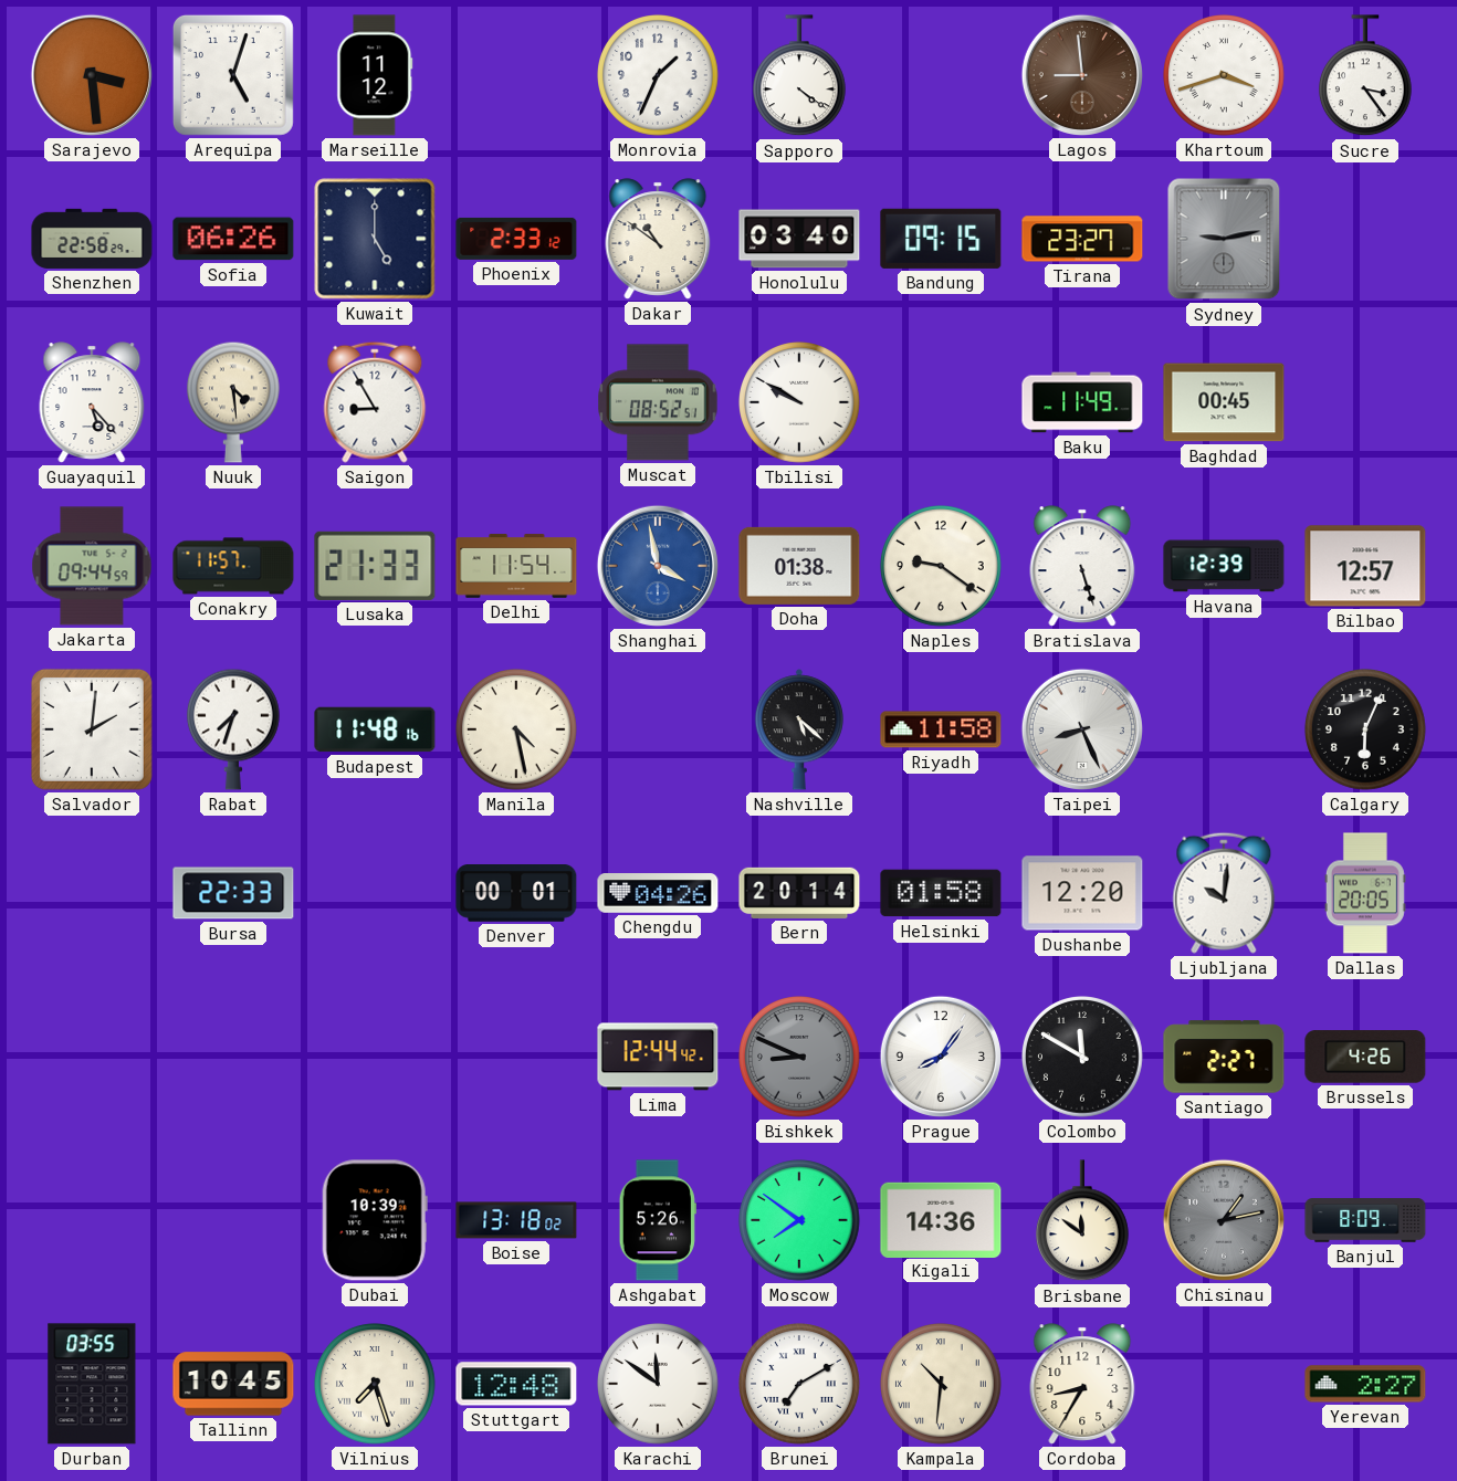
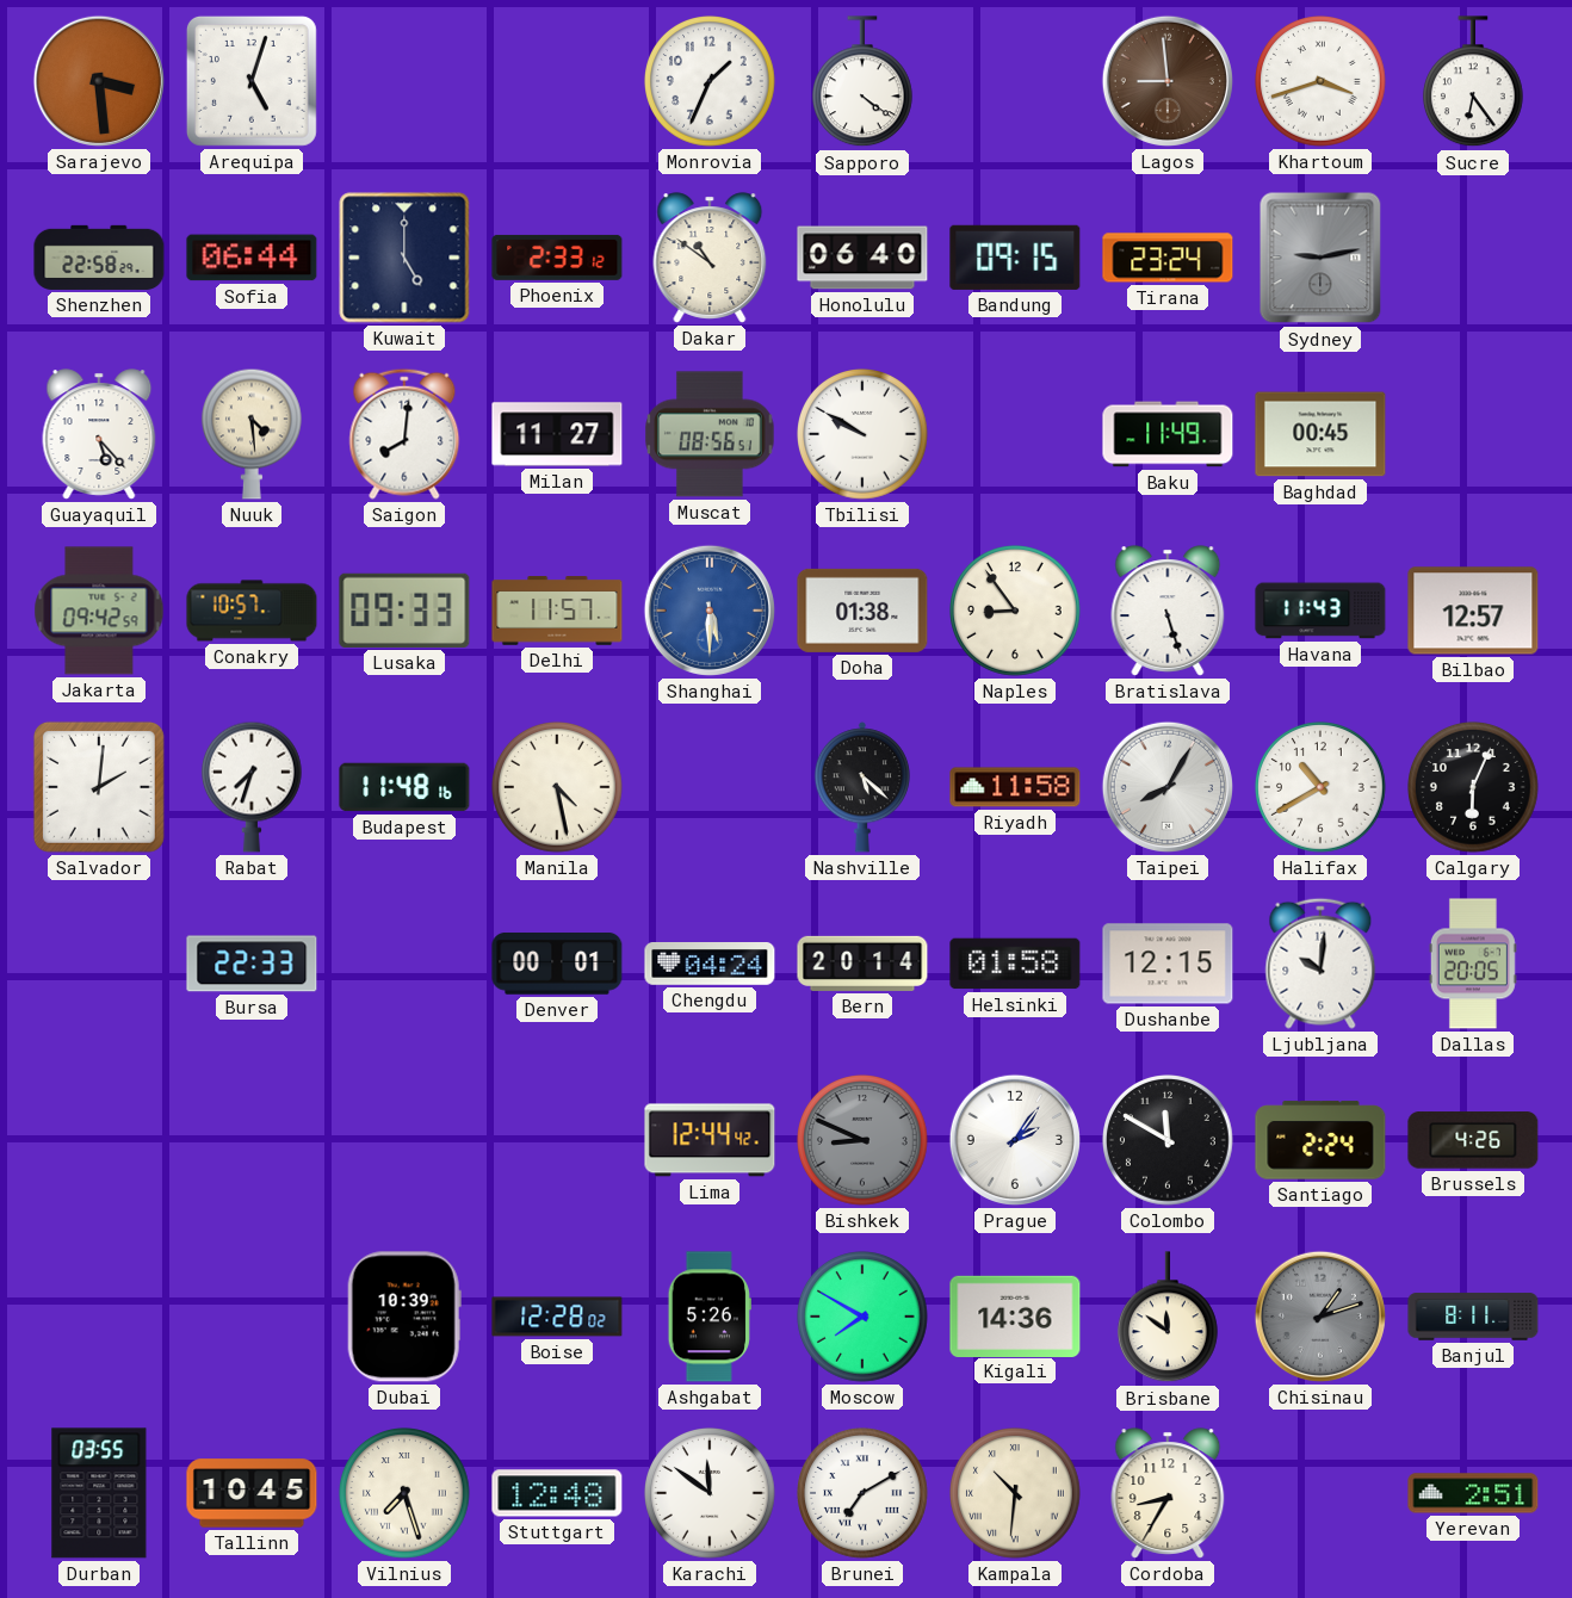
Marseille: 11:12 -> none
Sucre: 3:24 -> 6:24
Sofia: 06:26 -> 06:44
Honolulu: 03:40 -> 06:40
Tirana: 23:27 -> 23:24
Saigon: 8:55 -> 8:01
Milan: none -> 11:27
Muscat: 08:52 -> 08:56
Jakarta: 09:44 -> 09:42
Conakry: 11:57 -> 10:57
Lusaka: 21:33 -> 09:33
Delhi: 11:54 -> 11:57
Shanghai: 3:58 -> 5:30
Naples: 9:21 -> 8:54
Havana: 12:39 -> 11:43
Taipei: 8:26 -> 8:05
Halifax: none -> 10:40
Chengdu: 04:26 -> 04:24
Dushanbe: 12:20 -> 12:15
Prague: 8:06 -> 2:06
Santiago: 2:27 -> 2:24
Boise: 13:18 -> 12:28
Moscow: 7:51 -> 7:50
Chisinau: 1:13 -> 1:12
Banjul: 8:09 -> 8:11
Yerevan: 2:27 -> 2:51
